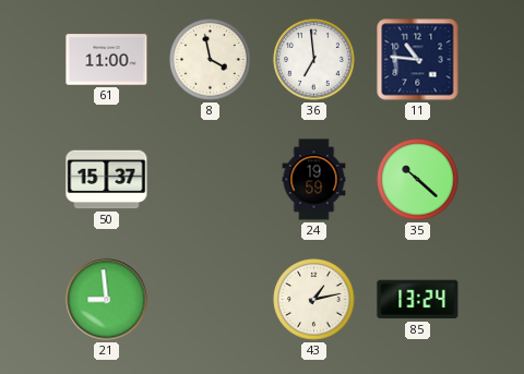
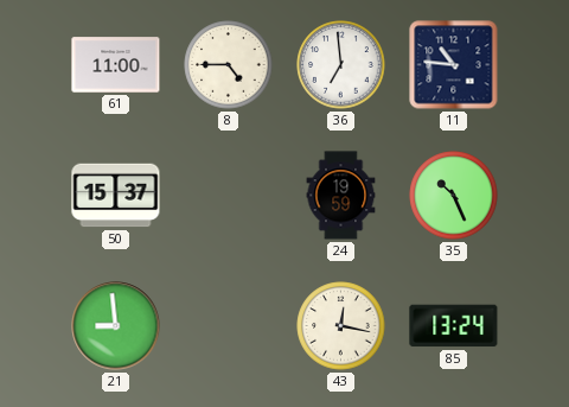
8: 3:58 -> 4:45
35: 10:22 -> 10:26
43: 1:13 -> 12:17
